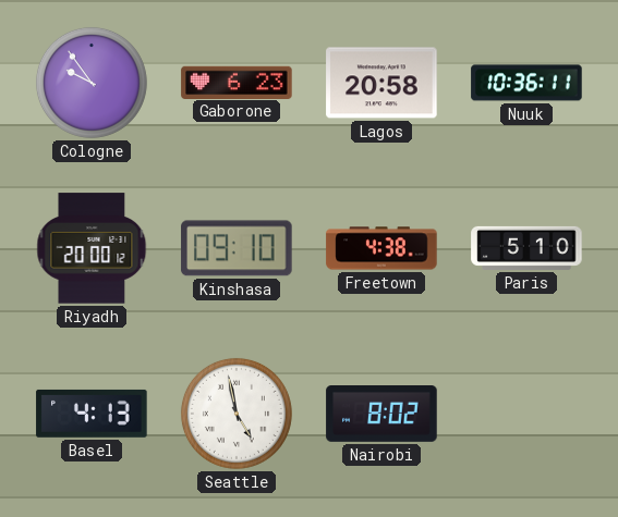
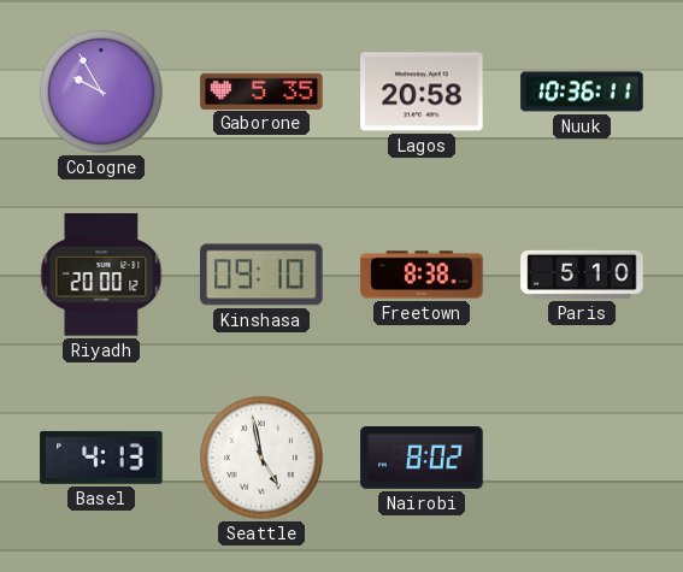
Cologne: 9:54 -> 9:55
Gaborone: 6:23 -> 5:35
Freetown: 4:38 -> 8:38
